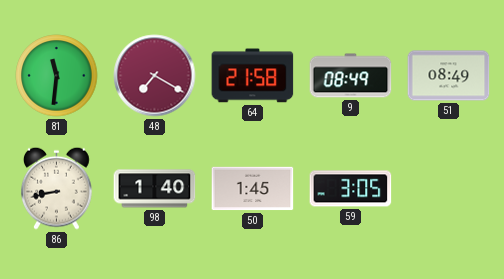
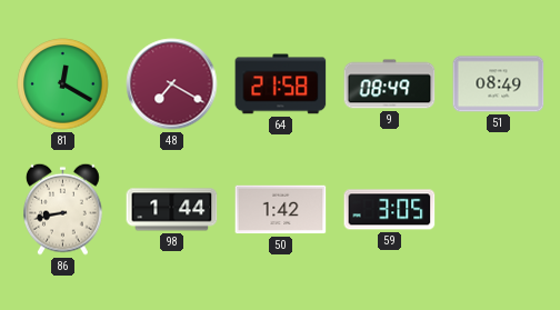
81: 11:31 -> 12:20
98: 1:40 -> 1:44
50: 1:45 -> 1:42
